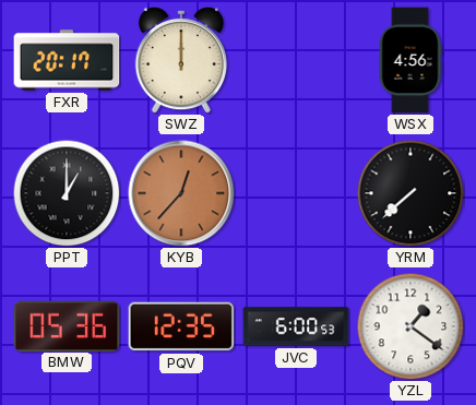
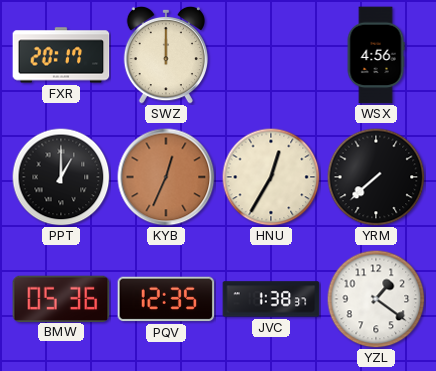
KYB: 12:37 -> 12:34
HNU: none -> 12:35
JVC: 6:00 -> 1:38
